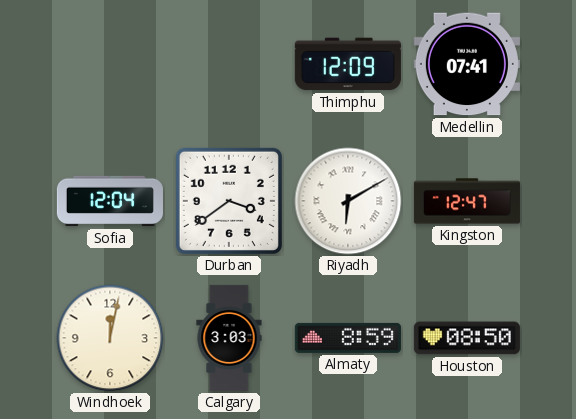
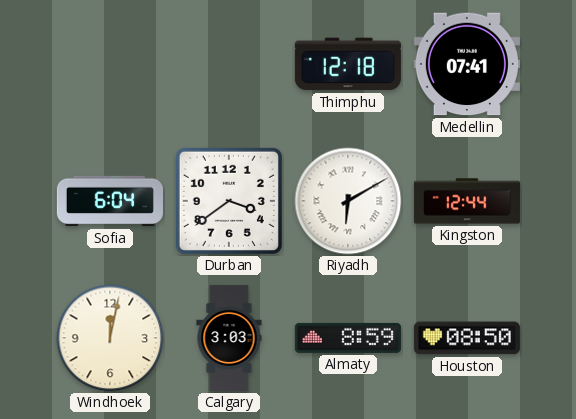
Thimphu: 12:09 -> 12:18
Sofia: 12:04 -> 6:04
Kingston: 12:47 -> 12:44
